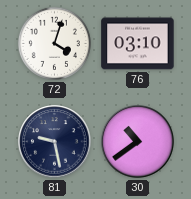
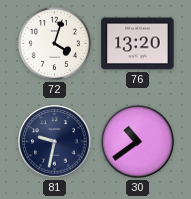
76: 03:10 -> 13:20
81: 9:28 -> 9:32
